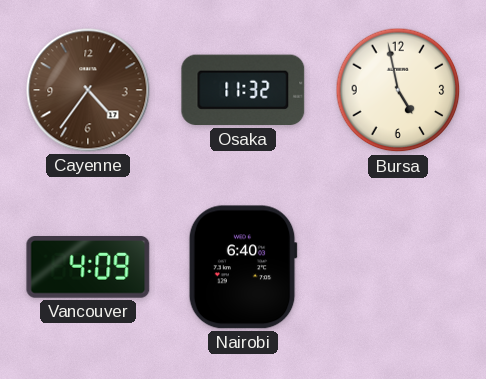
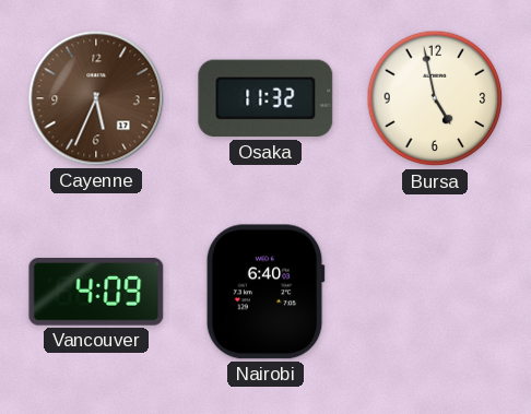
Cayenne: 4:36 -> 5:34
